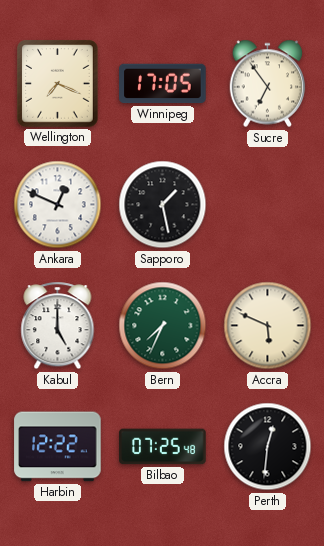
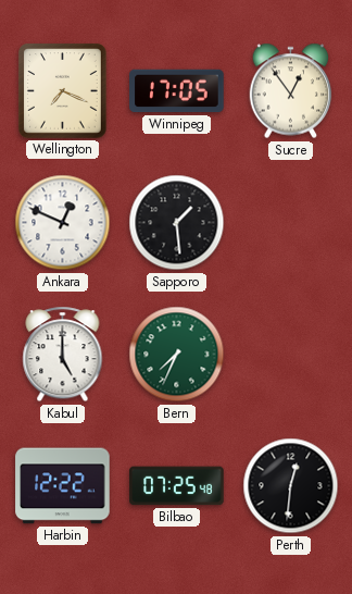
Sucre: 6:54 -> 12:54
Sapporo: 1:28 -> 1:29
Accra: 5:49 -> none
